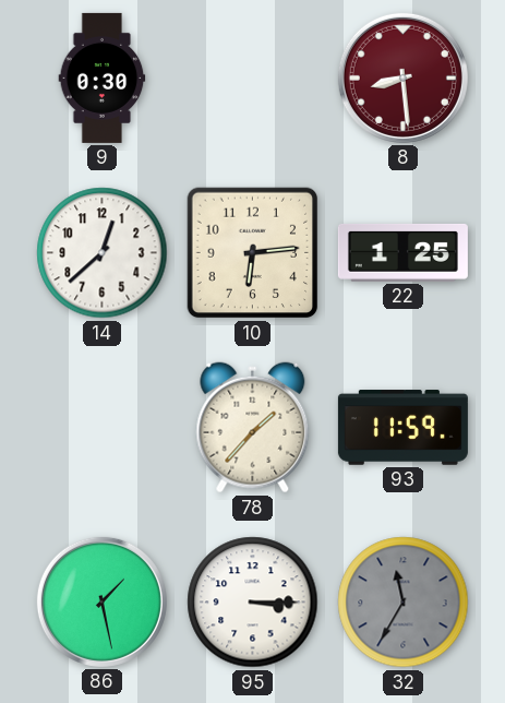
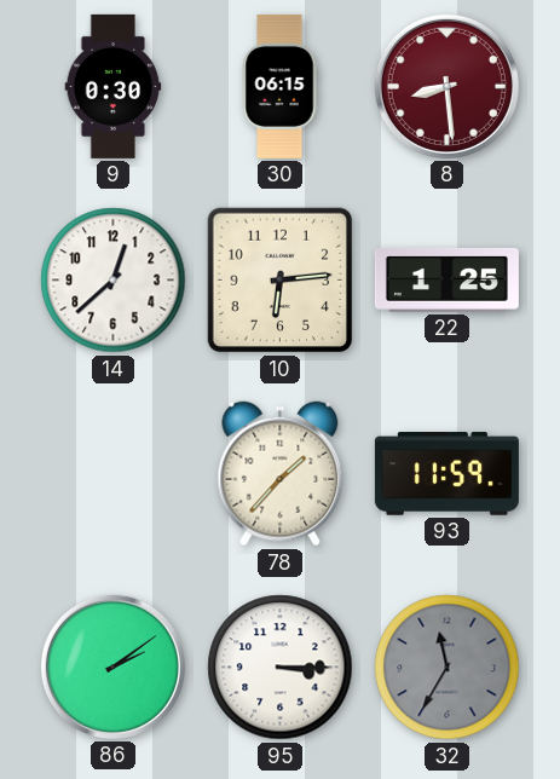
30: none -> 06:15
86: 1:28 -> 2:09
